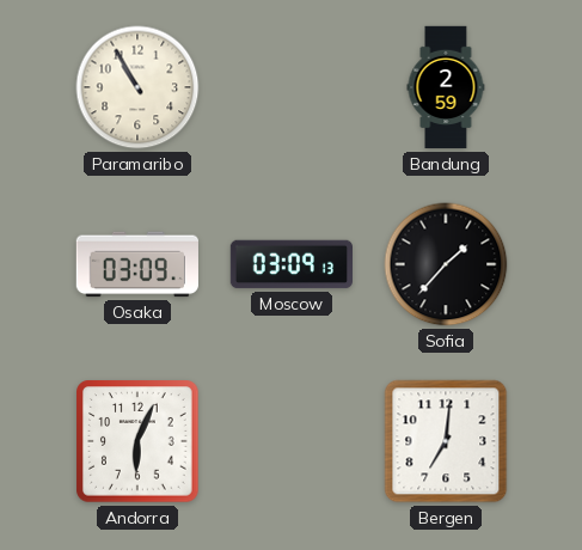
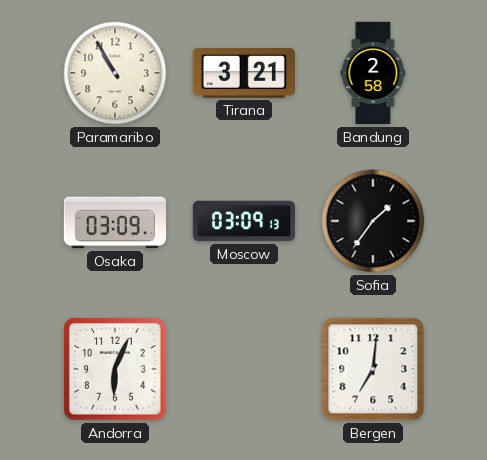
Tirana: none -> 3:21
Bandung: 2:59 -> 2:58
Sofia: 1:37 -> 1:36
